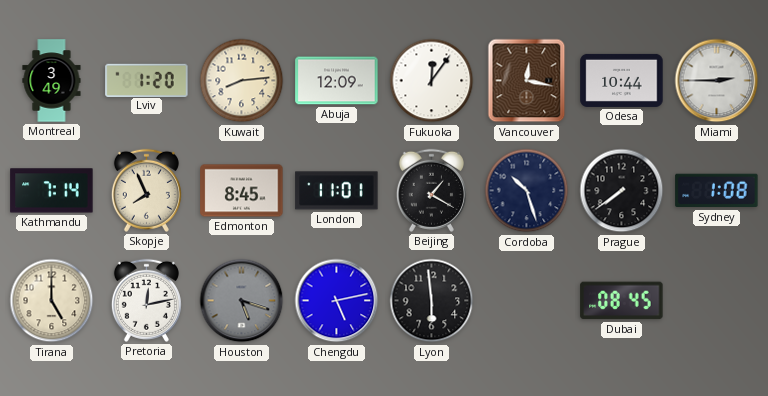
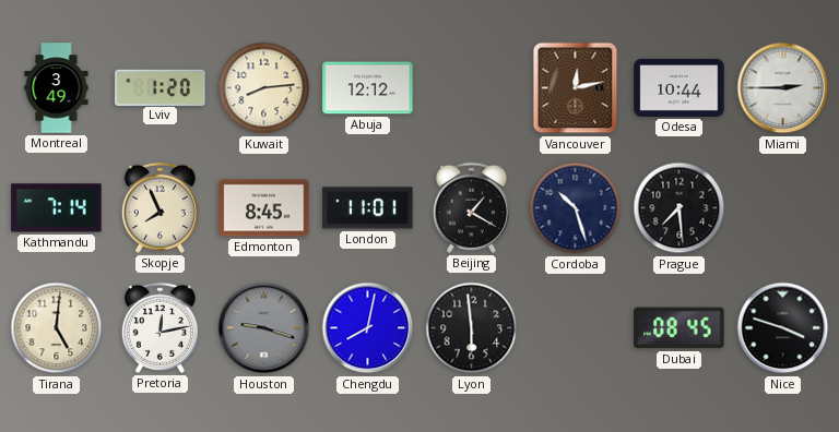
Abuja: 12:09 -> 12:12
Fukuoka: 12:06 -> none
Vancouver: 12:17 -> 12:13
Prague: 7:39 -> 7:29
Sydney: 1:08 -> none
Tirana: 5:00 -> 5:01
Houston: 5:18 -> 9:18
Chengdu: 5:13 -> 8:02
Nice: none -> 3:48
